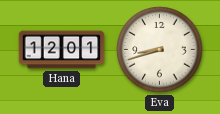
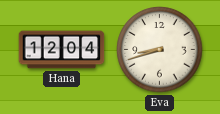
Hana: 12:01 -> 12:04
